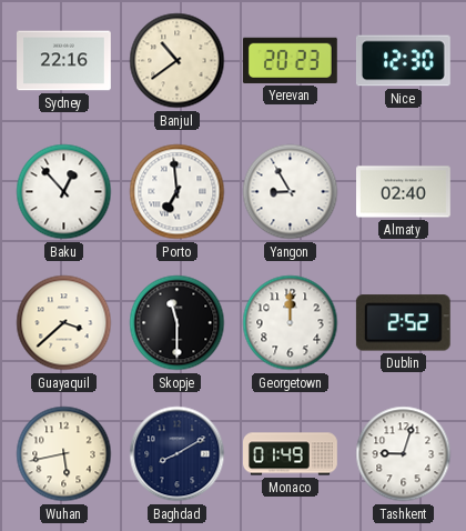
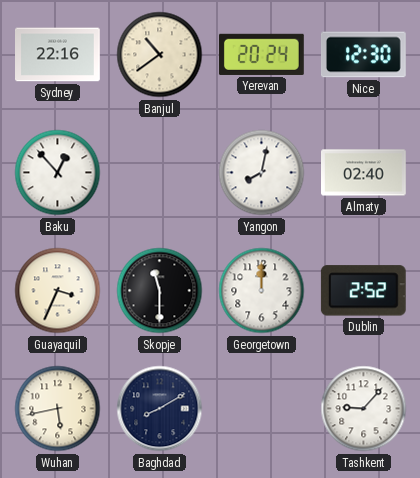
Yerevan: 20:23 -> 20:24
Porto: 6:59 -> none
Yangon: 8:55 -> 8:02
Guayaquil: 3:38 -> 3:34
Monaco: 01:49 -> none
Tashkent: 9:03 -> 9:07
